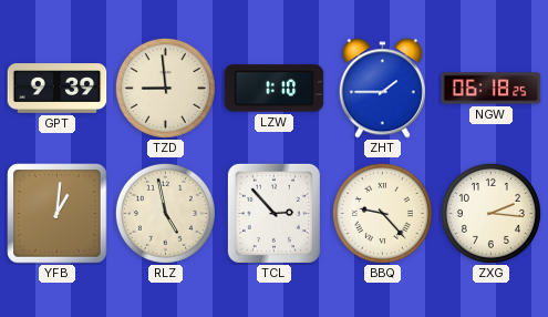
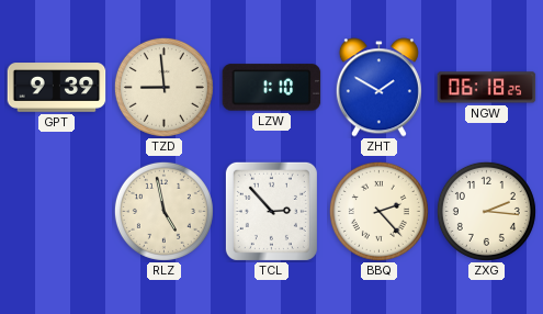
ZHT: 1:45 -> 1:50
YFB: 1:01 -> none
BBQ: 9:23 -> 2:23
